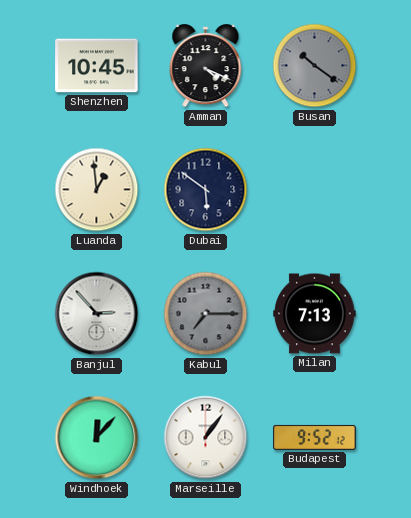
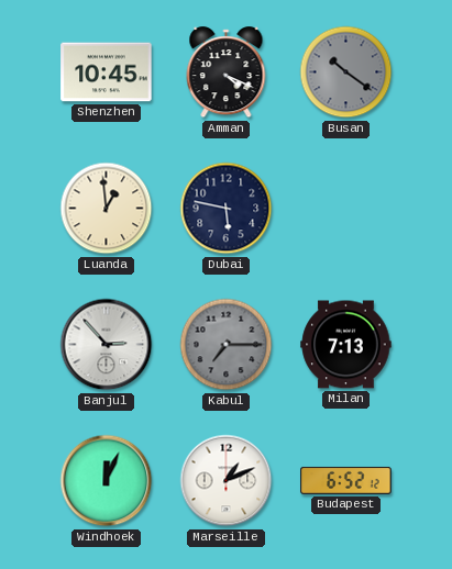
Dubai: 5:51 -> 5:47
Windhoek: 12:07 -> 12:04
Marseille: 1:06 -> 1:11
Budapest: 9:52 -> 6:52
